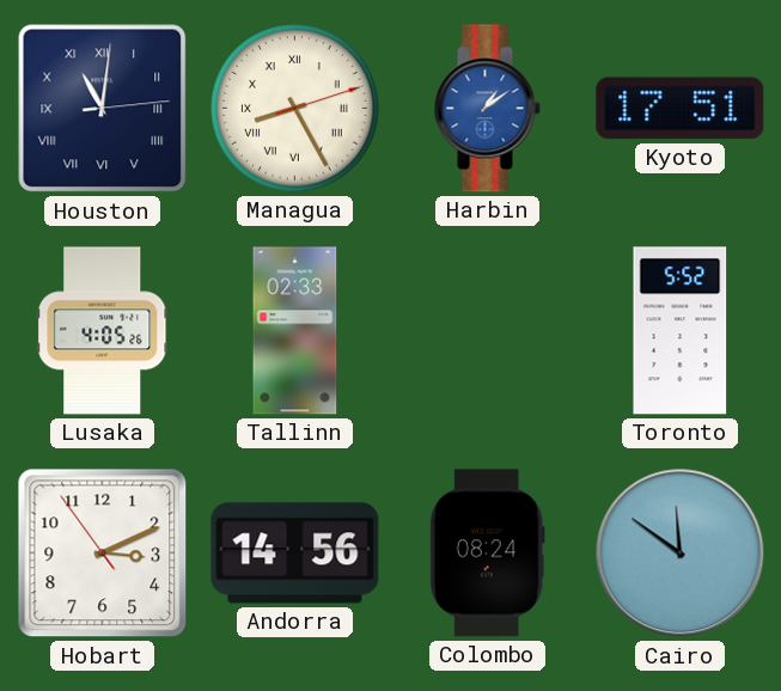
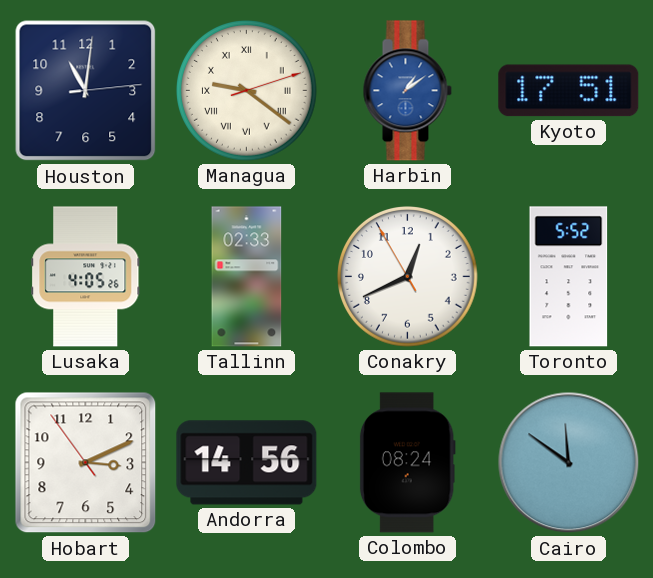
Houston numerals: Roman -> Arabic
Managua: 8:25 -> 9:21
Conakry: none -> 12:40
